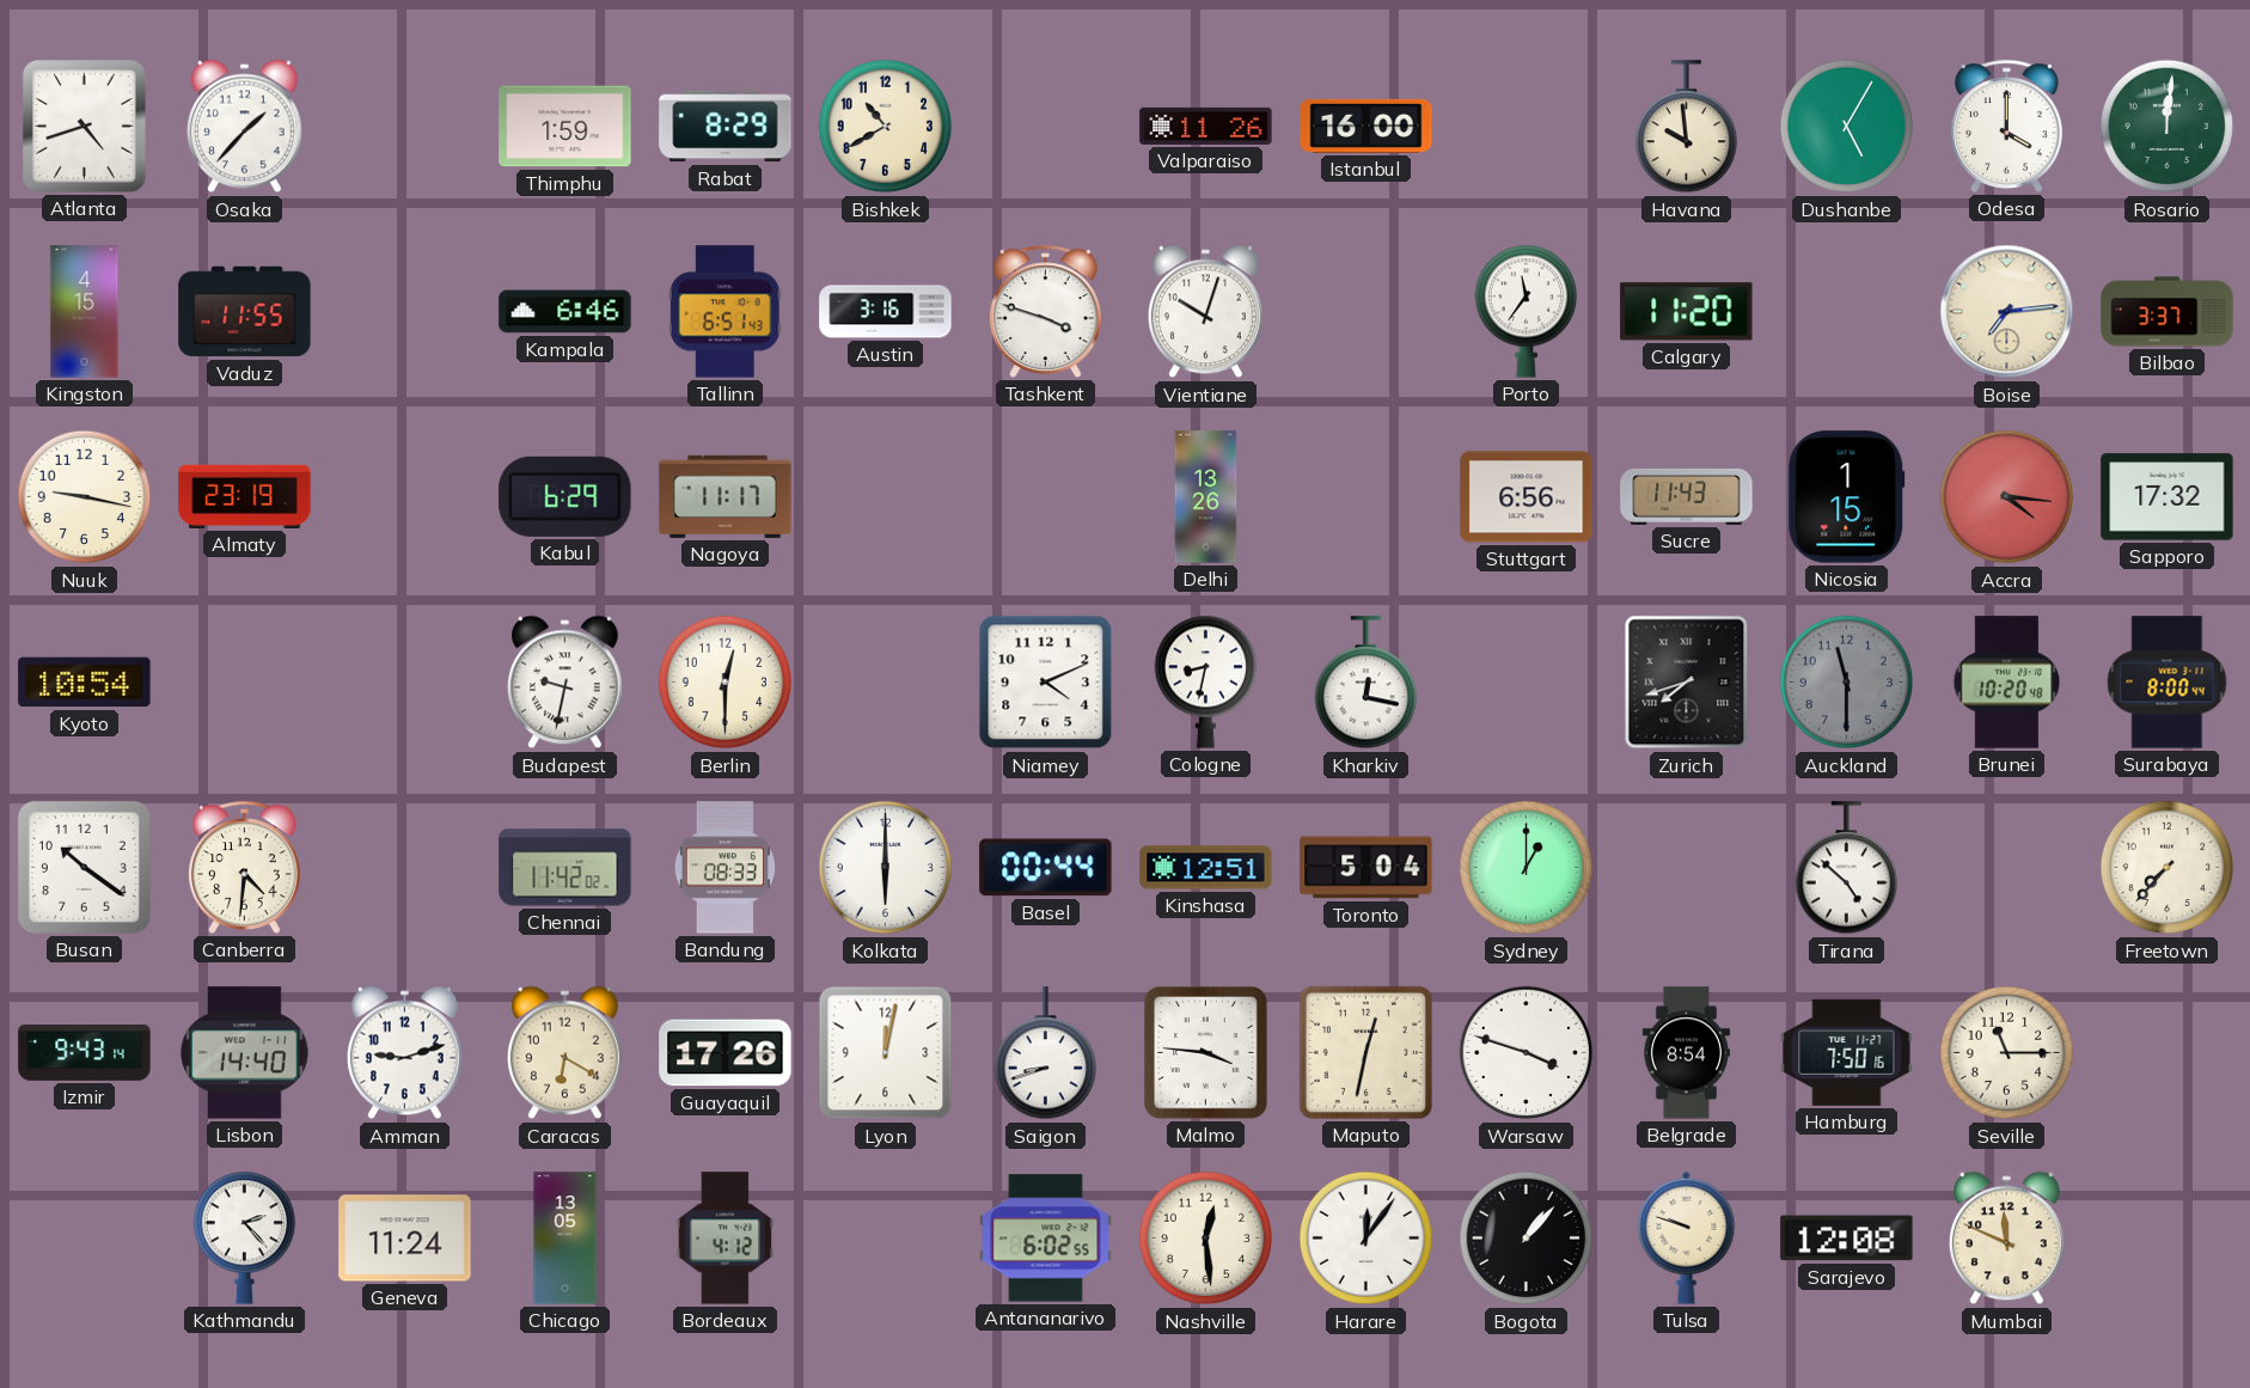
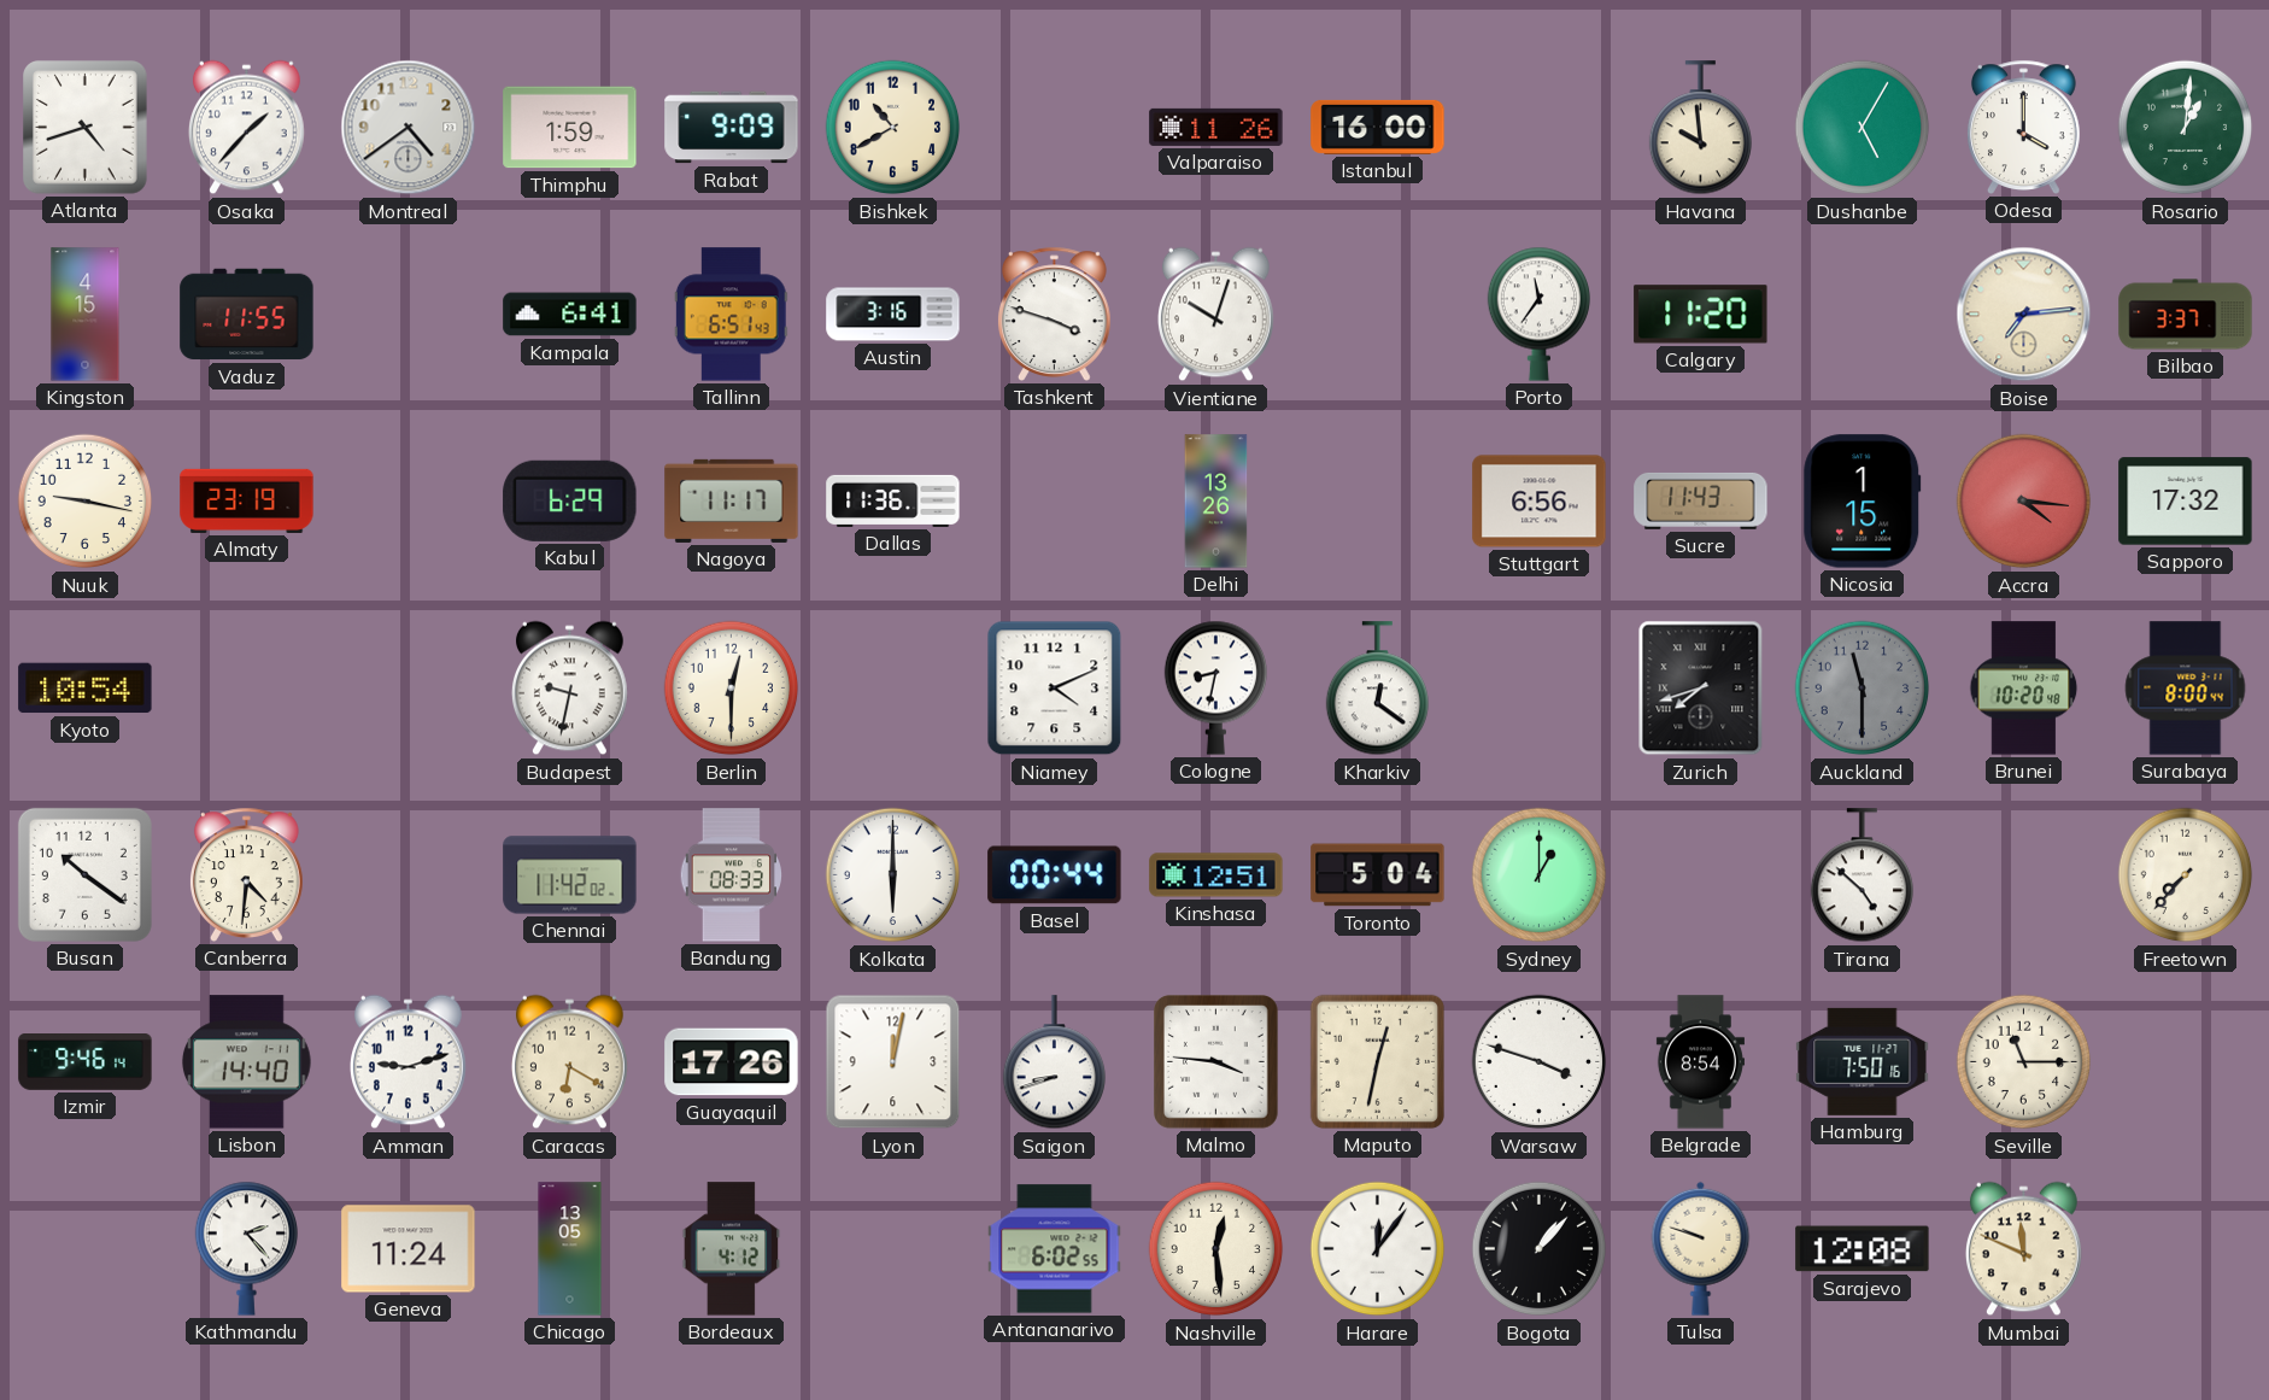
Montreal: none -> 4:39
Rabat: 8:29 -> 9:09
Rosario: 12:01 -> 1:01
Kampala: 6:46 -> 6:41
Dallas: none -> 11:36
Kharkiv: 12:17 -> 12:21
Izmir: 9:43 -> 9:46
